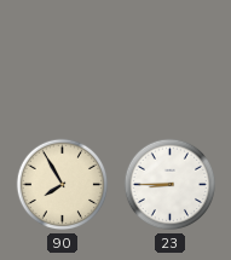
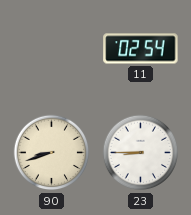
11: none -> 02:54
90: 7:55 -> 8:42
